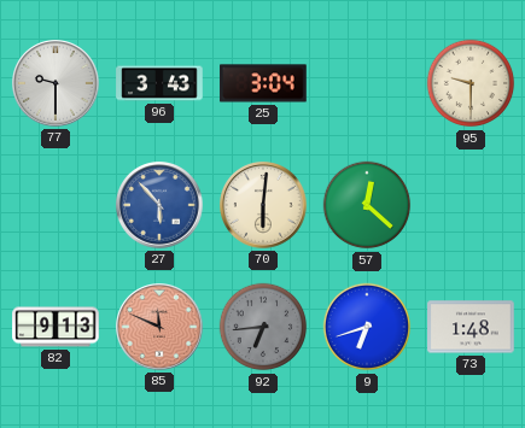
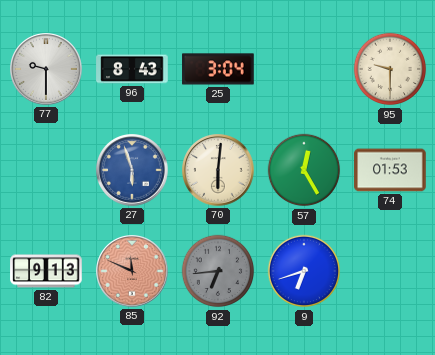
96: 3:43 -> 8:43
27: 5:53 -> 5:57
57: 12:22 -> 12:25
74: none -> 01:53
73: 1:48 -> none
